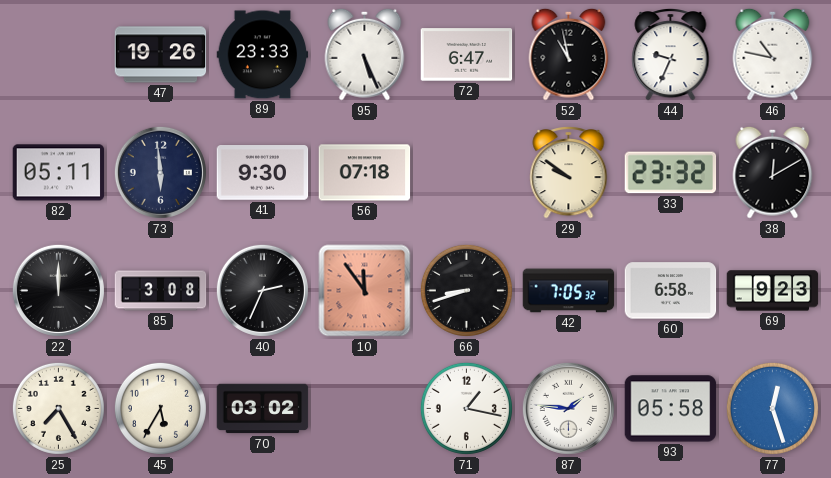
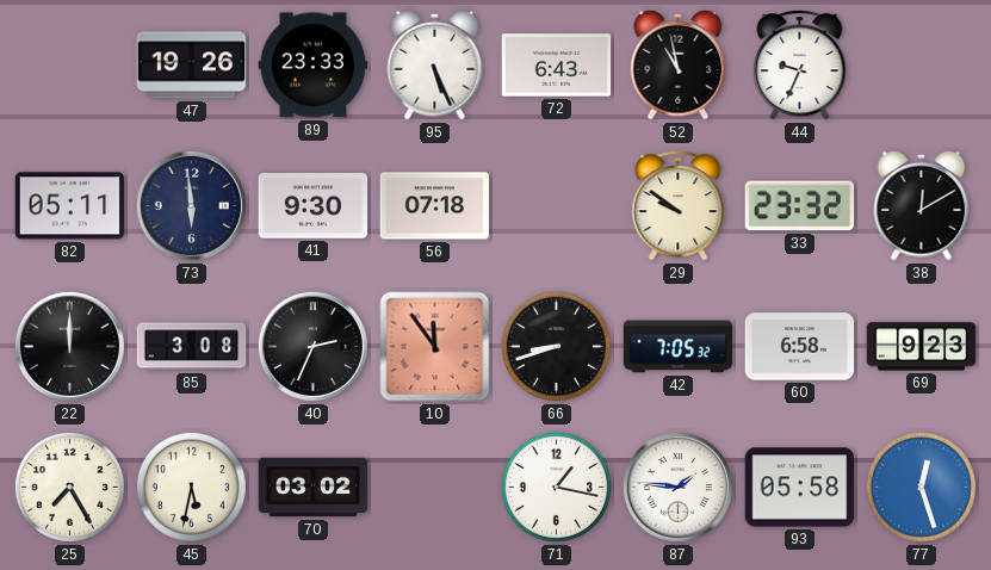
72: 6:47 -> 6:43
46: 10:47 -> none
45: 5:35 -> 5:32
